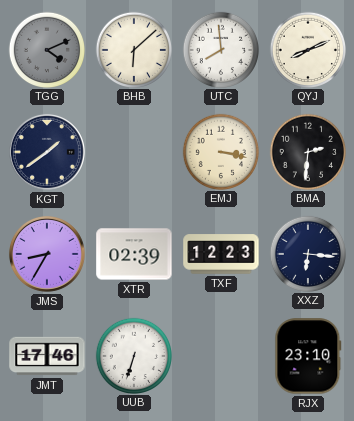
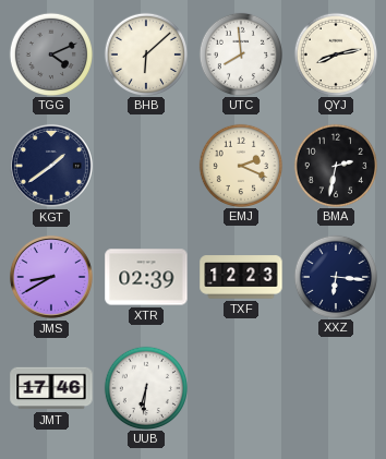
QYJ: 8:11 -> 8:13
EMJ: 3:17 -> 2:19
BMA: 2:31 -> 2:32
JMS: 8:35 -> 8:40
UUB: 6:33 -> 6:31
RJX: 23:10 -> none
